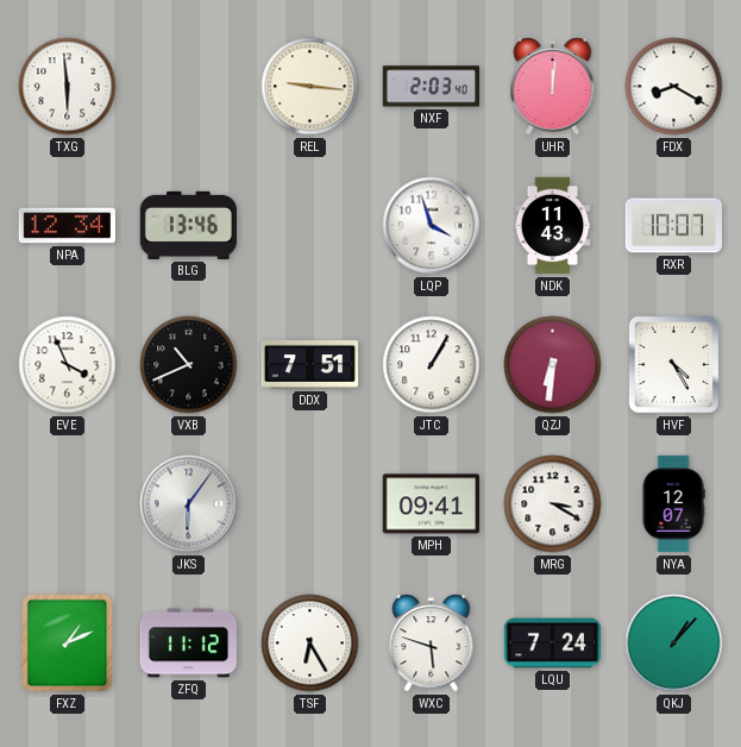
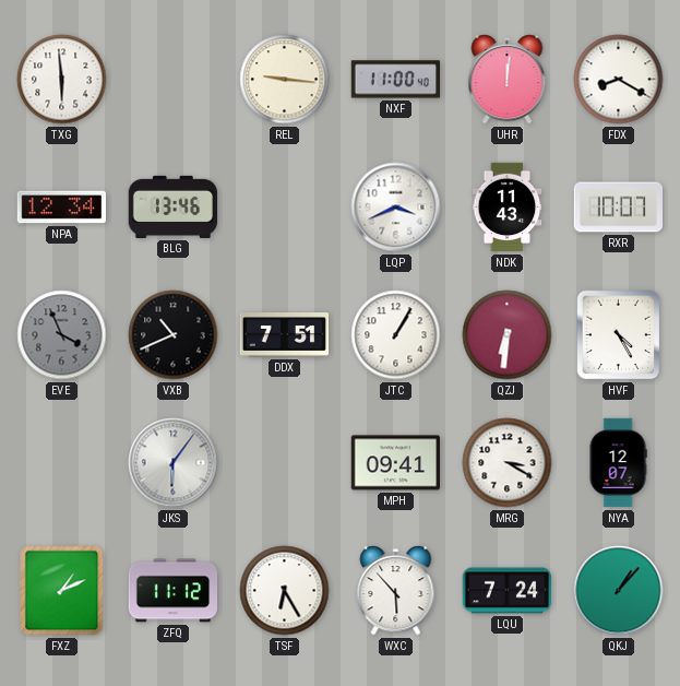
NXF: 2:03 -> 11:00
LQP: 3:57 -> 3:41
EVE dial: white -> grey
WXC: 5:48 -> 5:53
